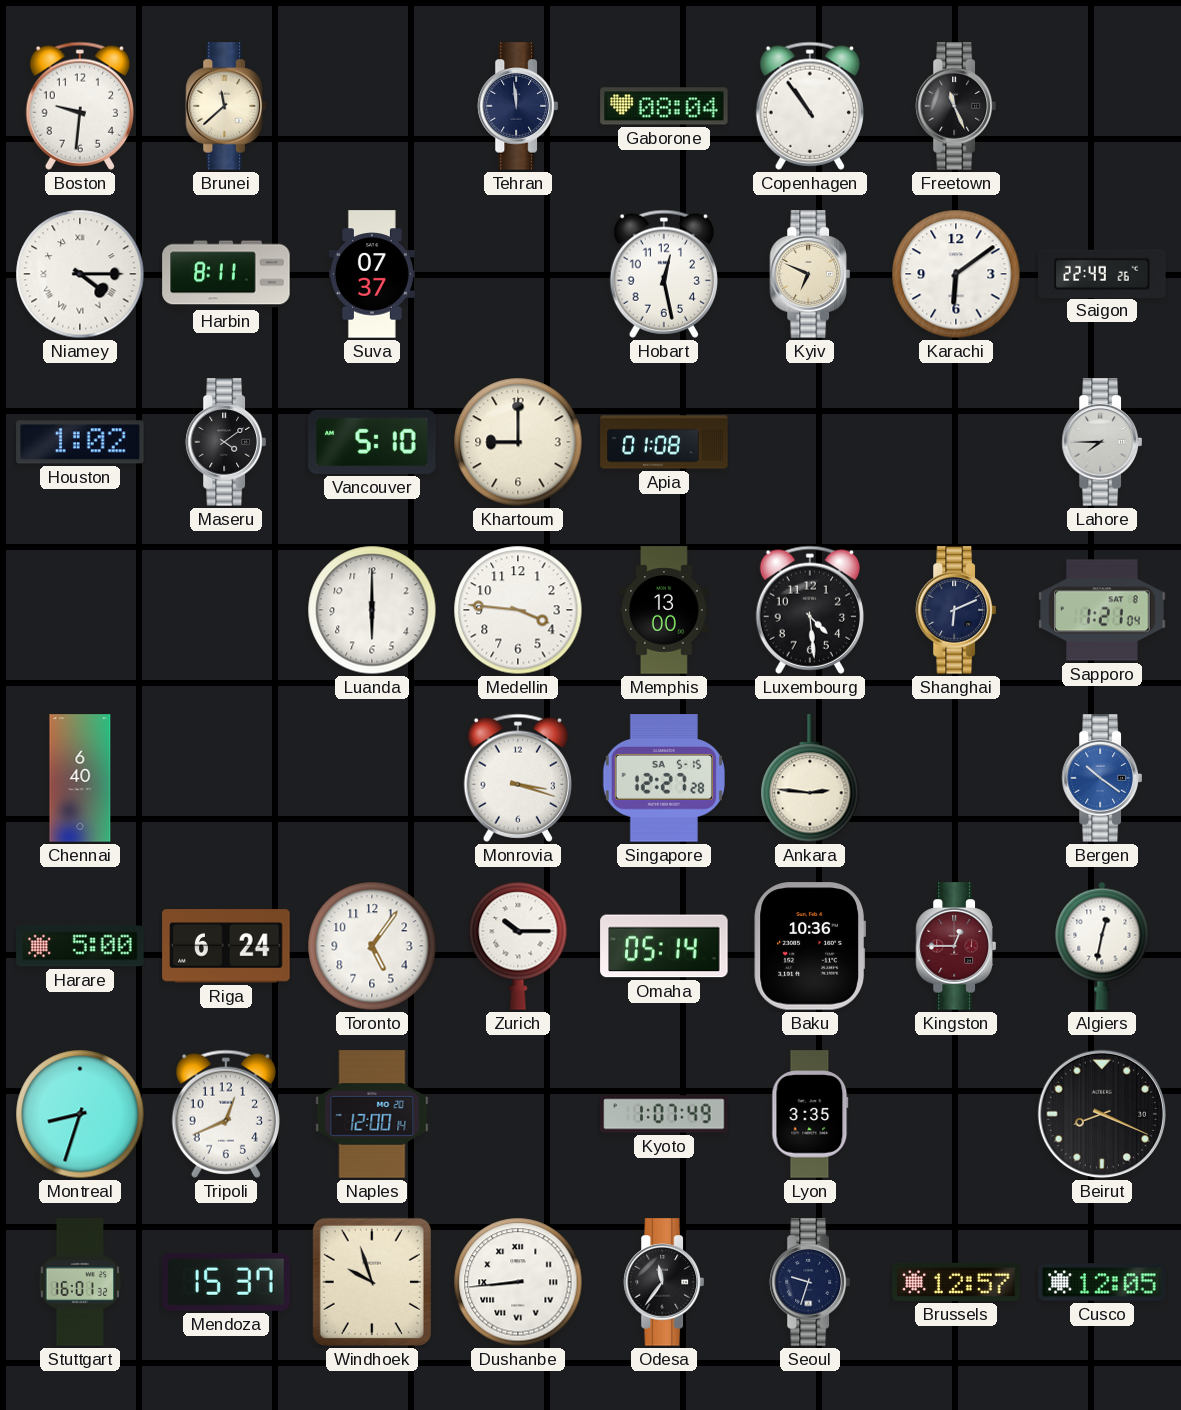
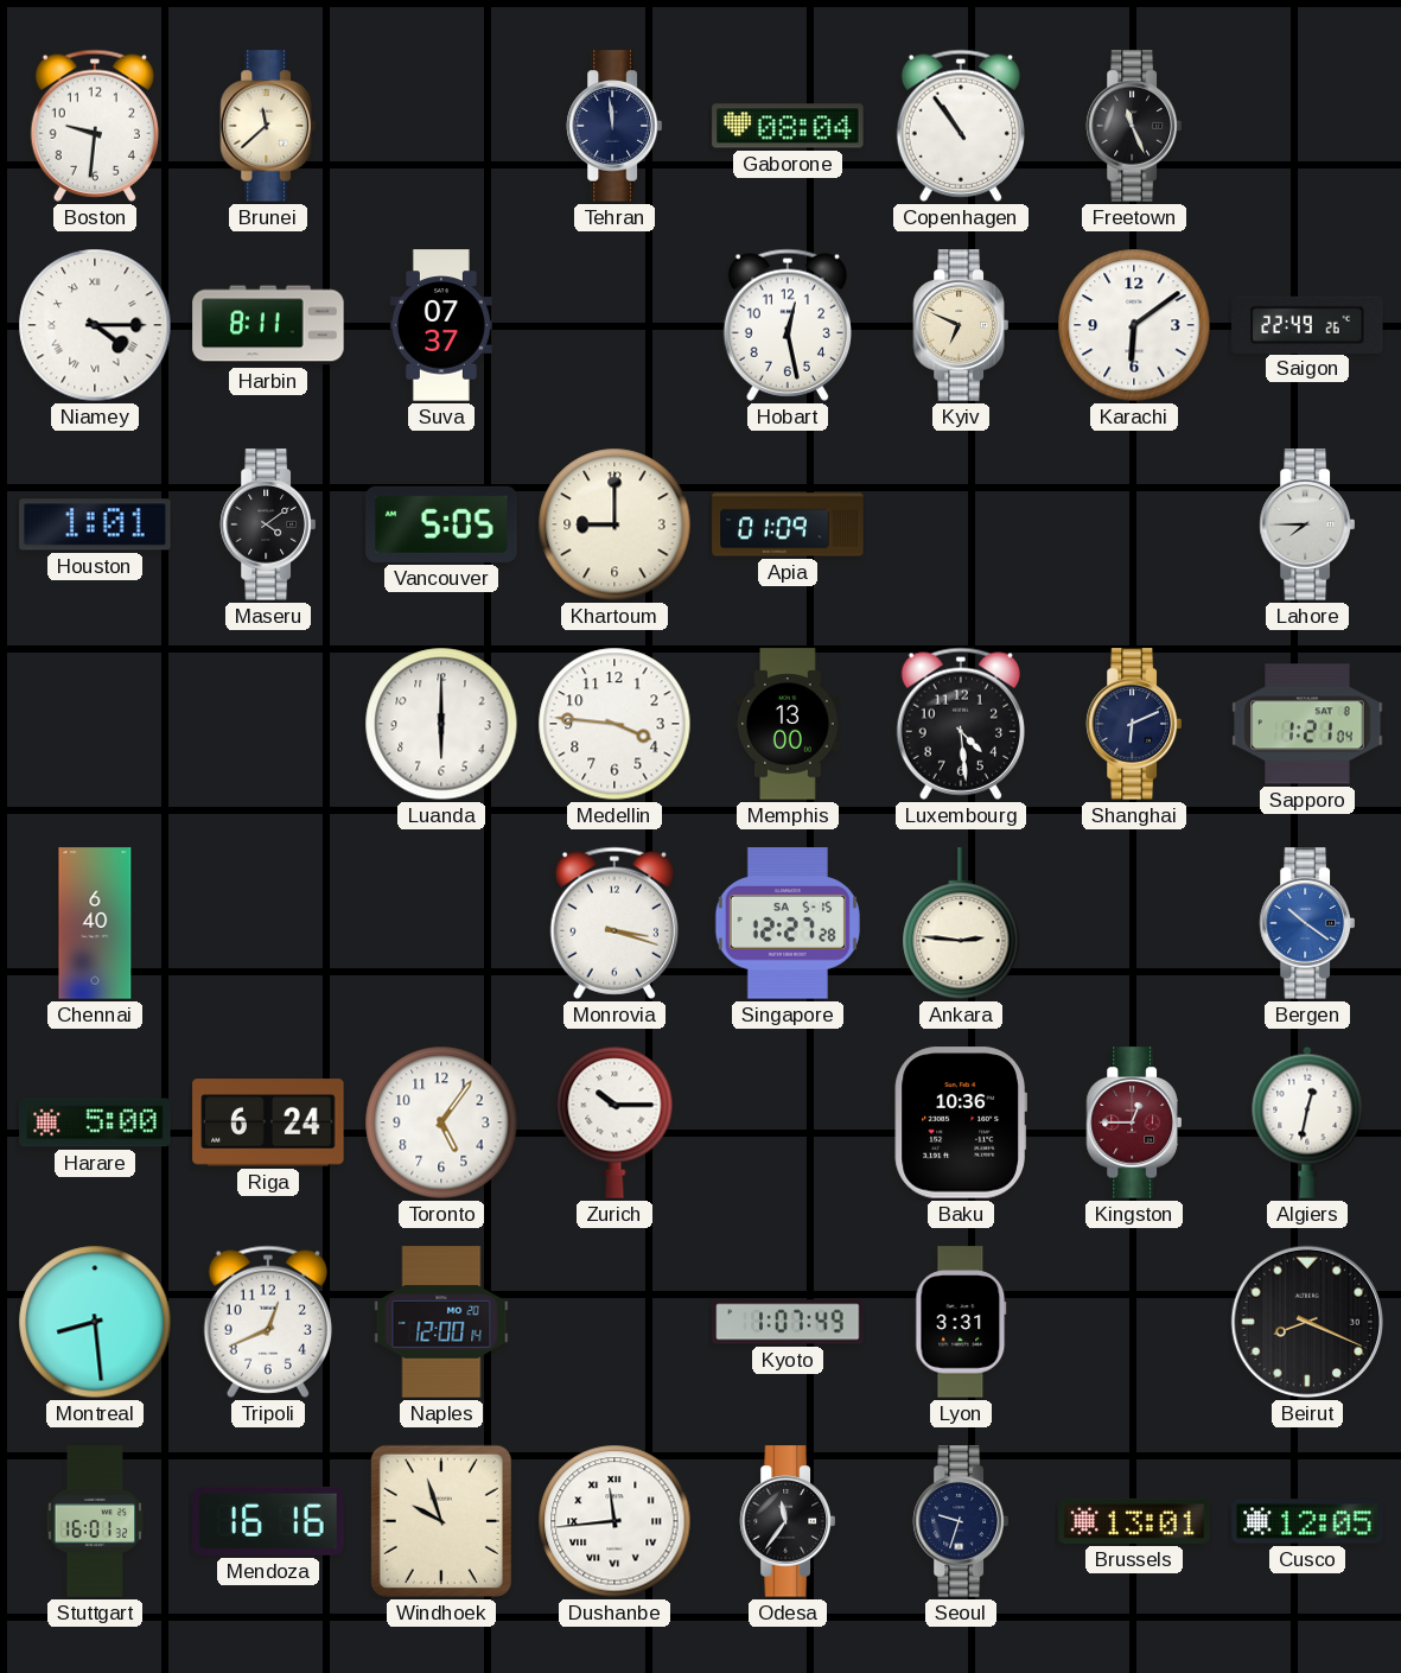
Houston: 1:02 -> 1:01
Vancouver: 5:10 -> 5:05
Apia: 01:08 -> 01:09
Omaha: 05:14 -> none
Montreal: 8:33 -> 8:29
Lyon: 3:35 -> 3:31
Mendoza: 15:37 -> 16:16
Dushanbe: 8:44 -> 11:44
Brussels: 12:57 -> 13:01
